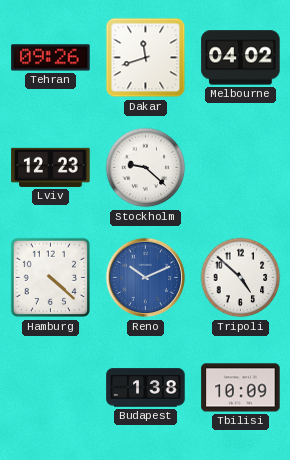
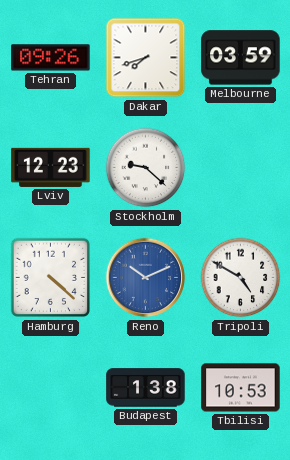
Dakar: 11:42 -> 7:42
Melbourne: 04:02 -> 03:59
Tripoli: 4:52 -> 4:50
Tbilisi: 10:09 -> 10:53
